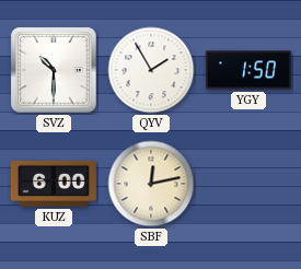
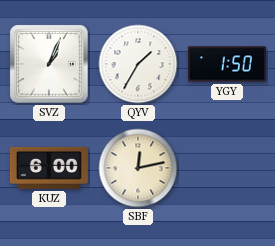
SVZ: 10:30 -> 1:04
QYV: 1:55 -> 1:35
